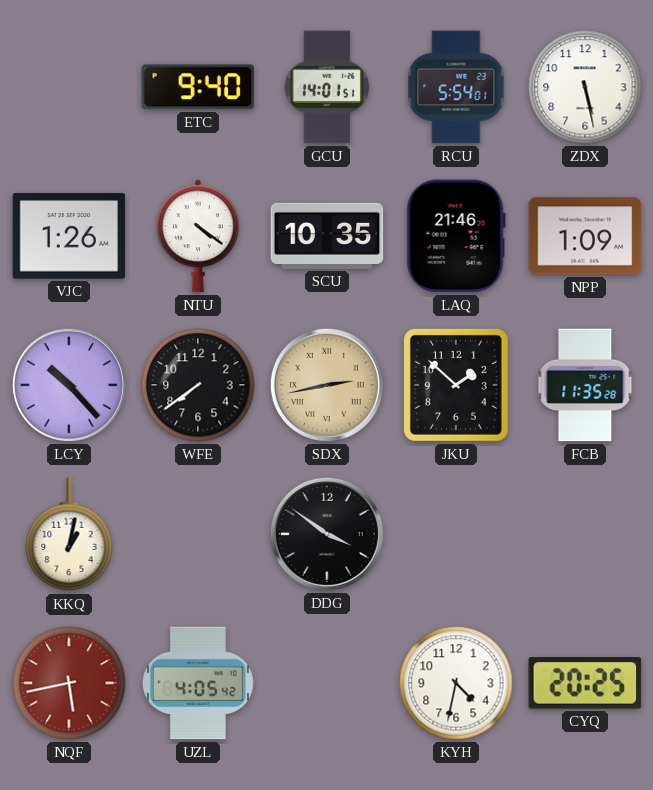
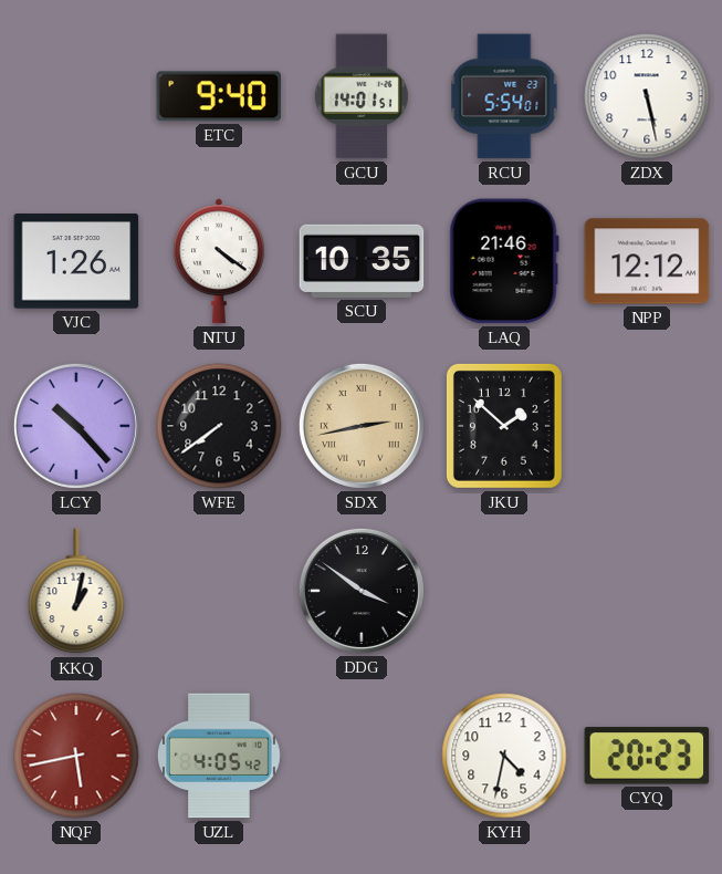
NPP: 1:09 -> 12:12
FCB: 11:35 -> none
CYQ: 20:25 -> 20:23
